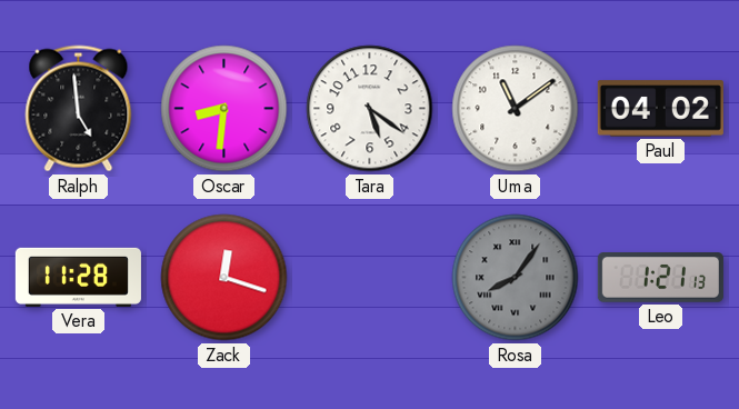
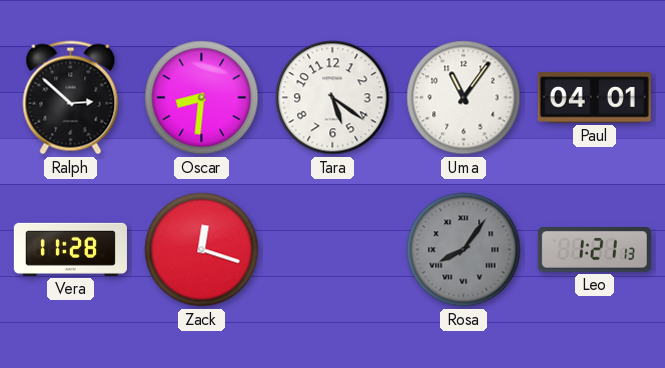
Ralph: 4:59 -> 2:52
Uma: 11:09 -> 11:06
Paul: 04:02 -> 04:01
